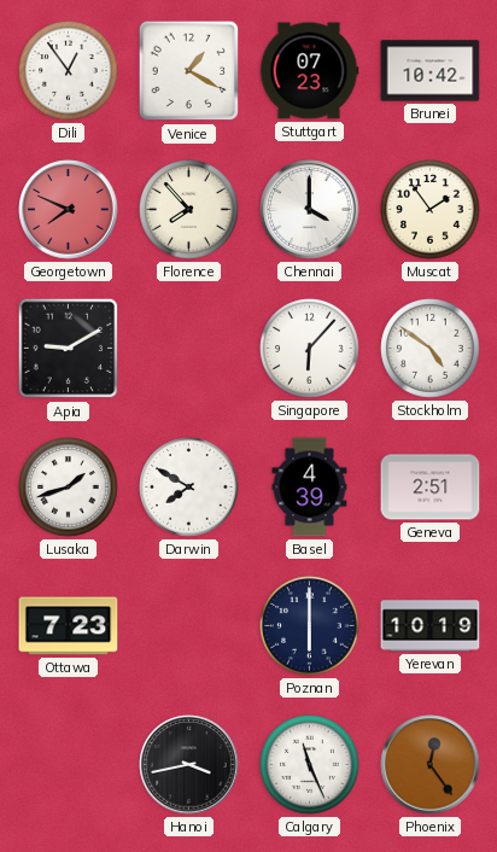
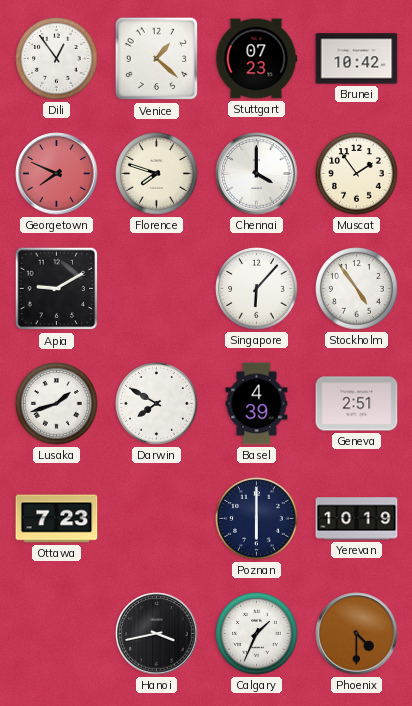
Venice: 1:20 -> 1:22
Florence: 7:53 -> 7:48
Stockholm: 4:51 -> 4:54
Calgary: 11:26 -> 1:34
Phoenix: 12:24 -> 4:30
